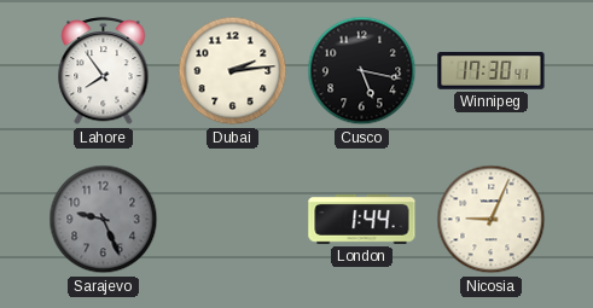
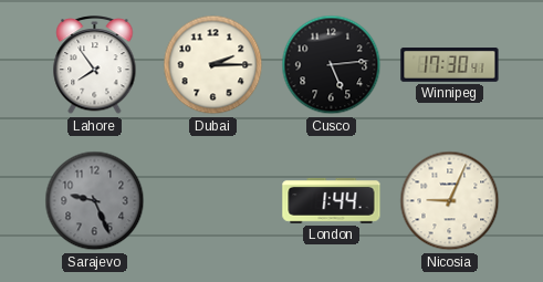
Dubai: 2:14 -> 2:15
Cusco: 5:17 -> 5:14
